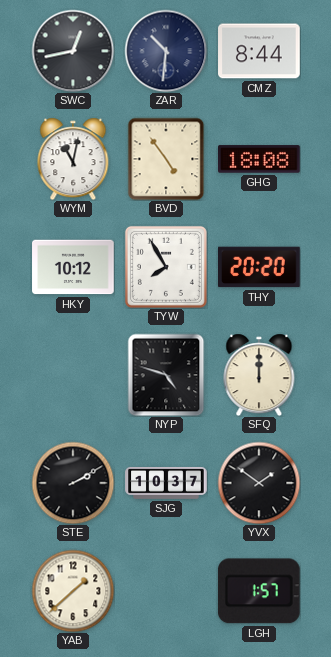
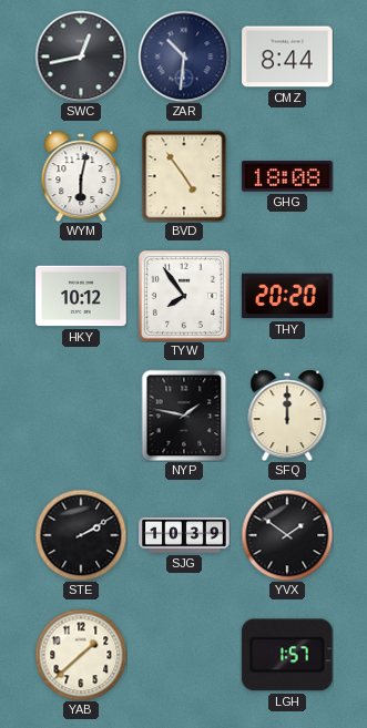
WYM: 11:02 -> 6:02
TYW: 7:55 -> 7:54
NYP: 4:48 -> 1:47
SJG: 10:37 -> 10:39
